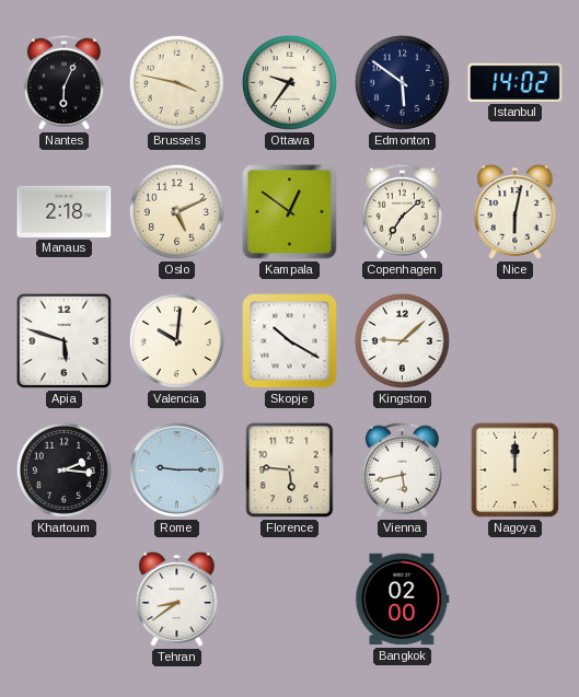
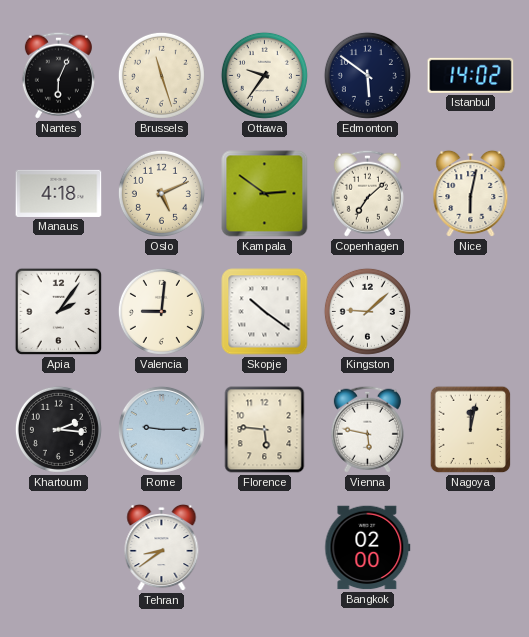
Brussels: 3:47 -> 11:27
Manaus: 2:18 -> 4:18
Kampala: 12:51 -> 2:51
Apia: 5:48 -> 2:06
Valencia: 10:01 -> 9:01
Skopje: 10:20 -> 10:21
Vienna: 5:43 -> 5:47
Nagoya: 12:00 -> 12:02
